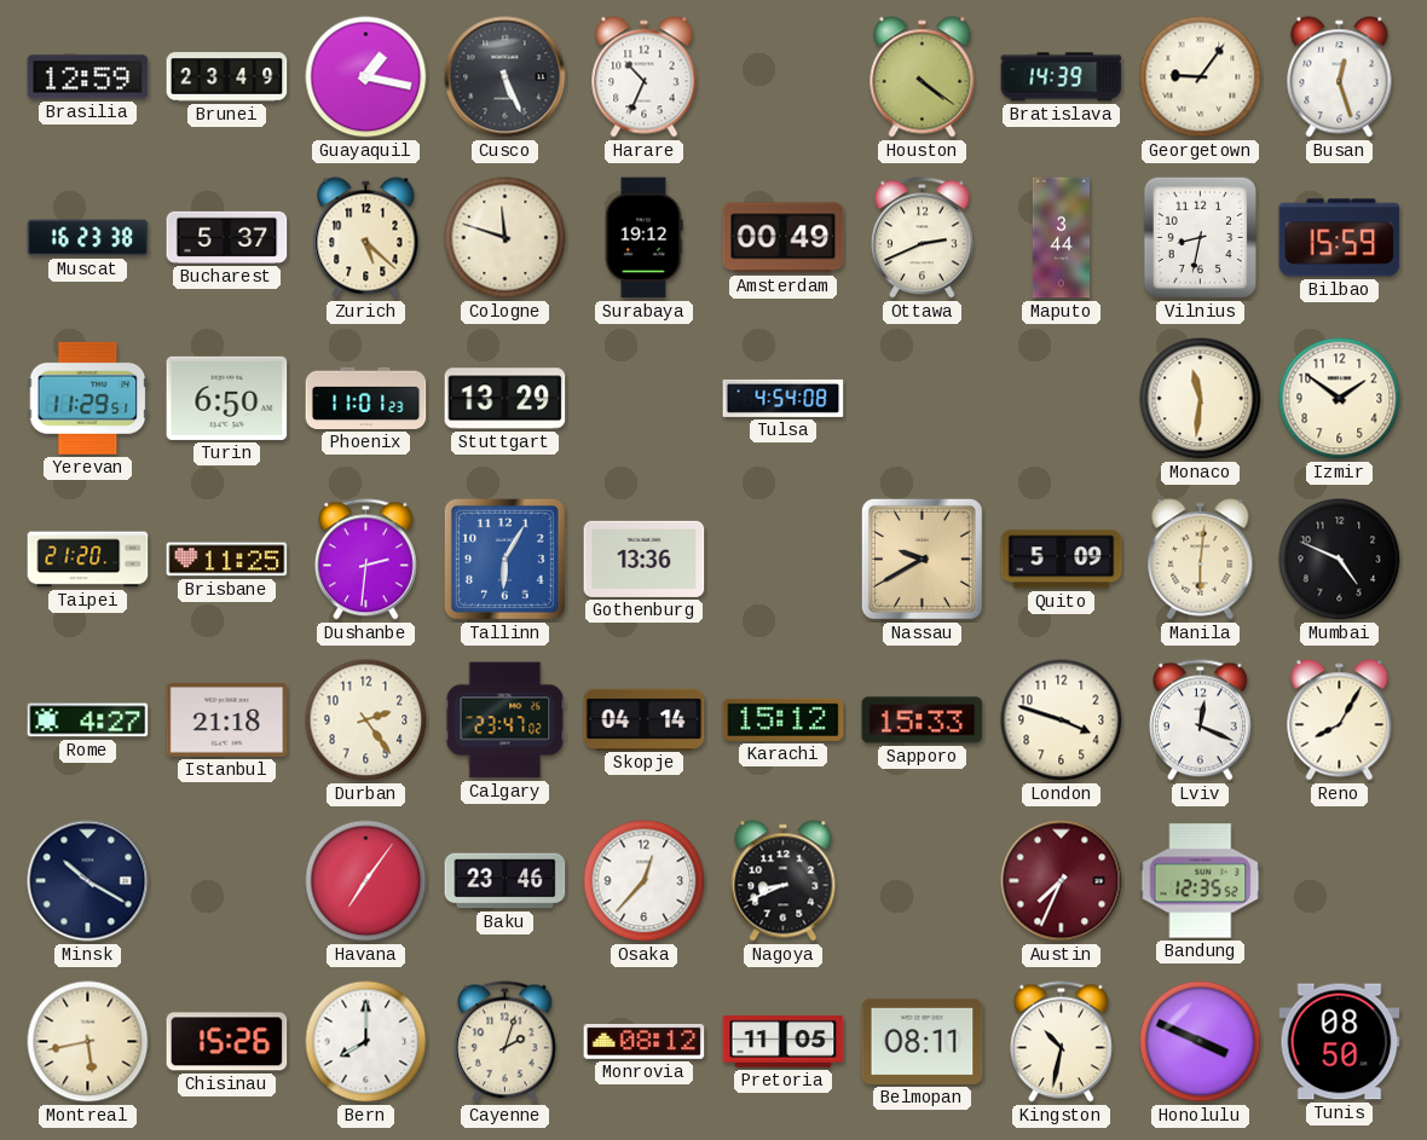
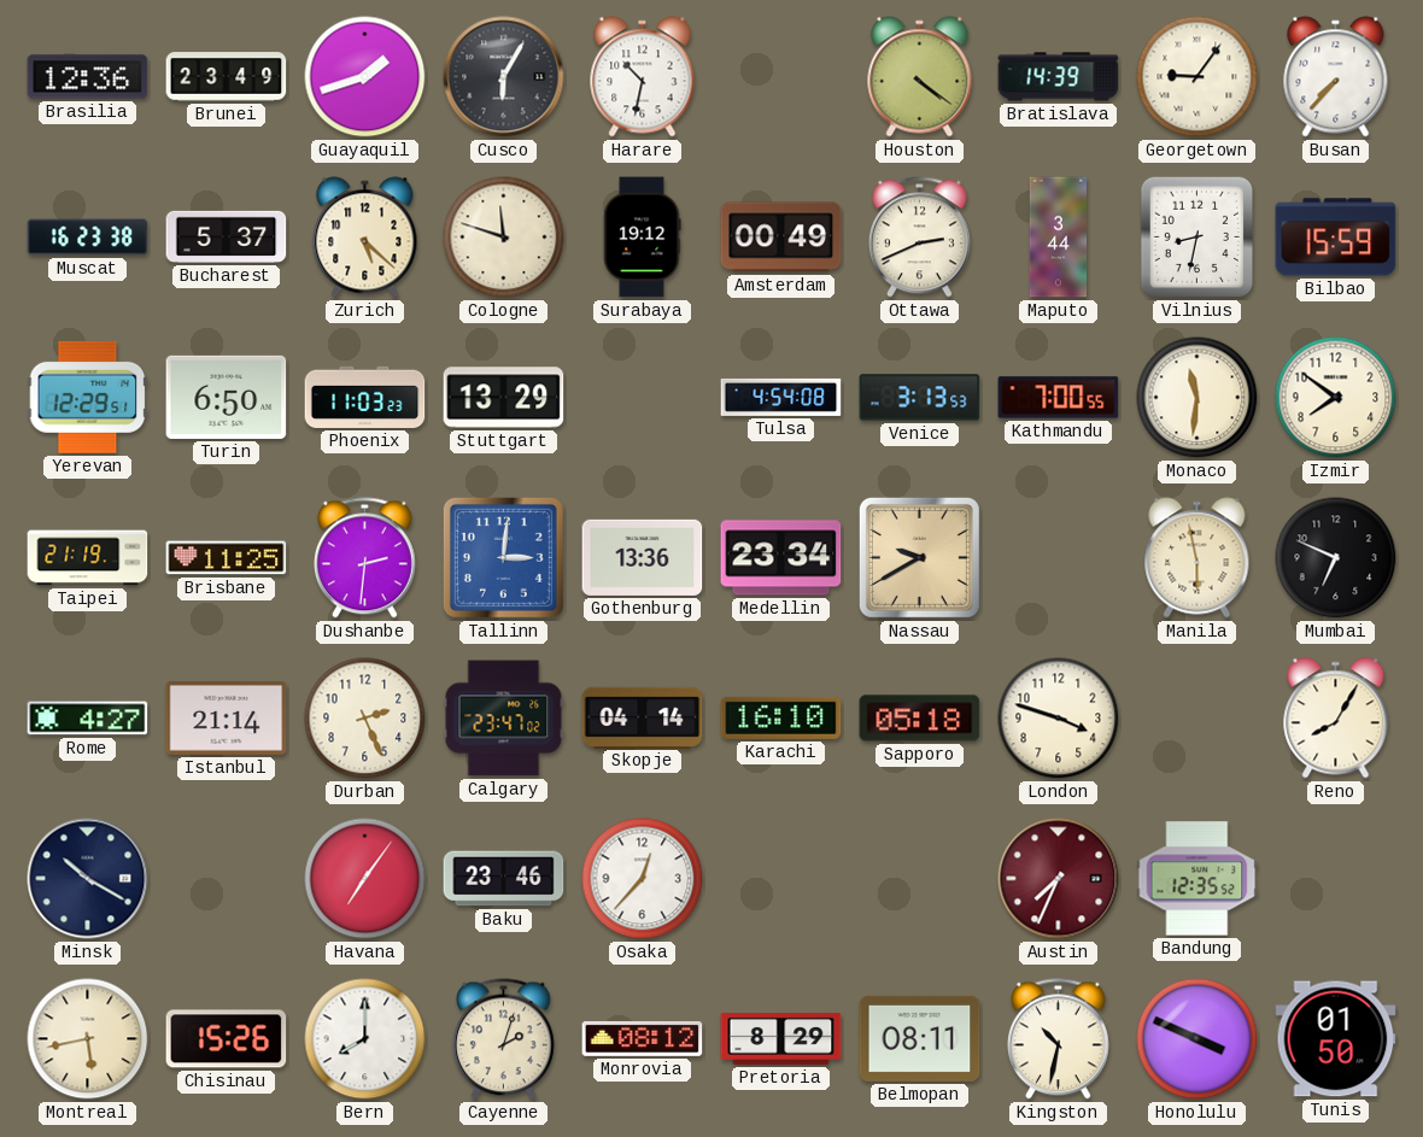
Brasilia: 12:59 -> 12:36
Guayaquil: 1:17 -> 1:42
Cusco: 5:26 -> 6:05
Harare: 10:34 -> 10:32
Busan: 12:27 -> 7:37
Yerevan: 11:29 -> 12:29
Phoenix: 11:01 -> 11:03
Venice: none -> 3:13
Kathmandu: none -> 7:00
Izmir: 1:51 -> 7:51
Taipei: 21:20 -> 21:19
Tallinn: 6:05 -> 3:01
Medellin: none -> 23:34
Quito: 5:09 -> none
Manila: 6:01 -> 5:58
Mumbai: 4:49 -> 6:49
Istanbul: 21:18 -> 21:14
Durban: 2:24 -> 2:26
Karachi: 15:12 -> 16:10
Sapporo: 15:33 -> 05:18
Lviv: 12:19 -> none
Nagoya: 8:41 -> none
Pretoria: 11:05 -> 8:29
Tunis: 08:50 -> 01:50
